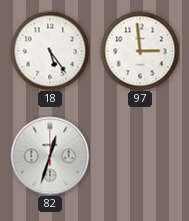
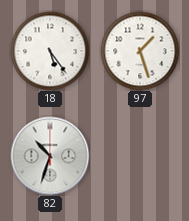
97: 2:59 -> 1:27
82: 12:33 -> 10:33
